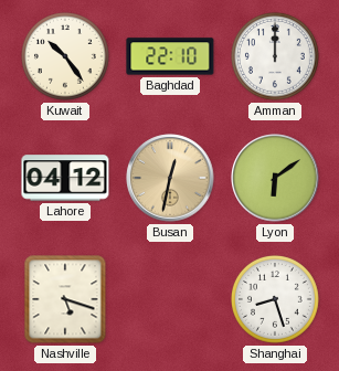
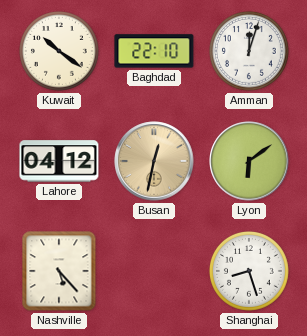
Kuwait: 10:24 -> 10:21
Amman: 12:00 -> 12:03
Nashville: 5:18 -> 5:23
